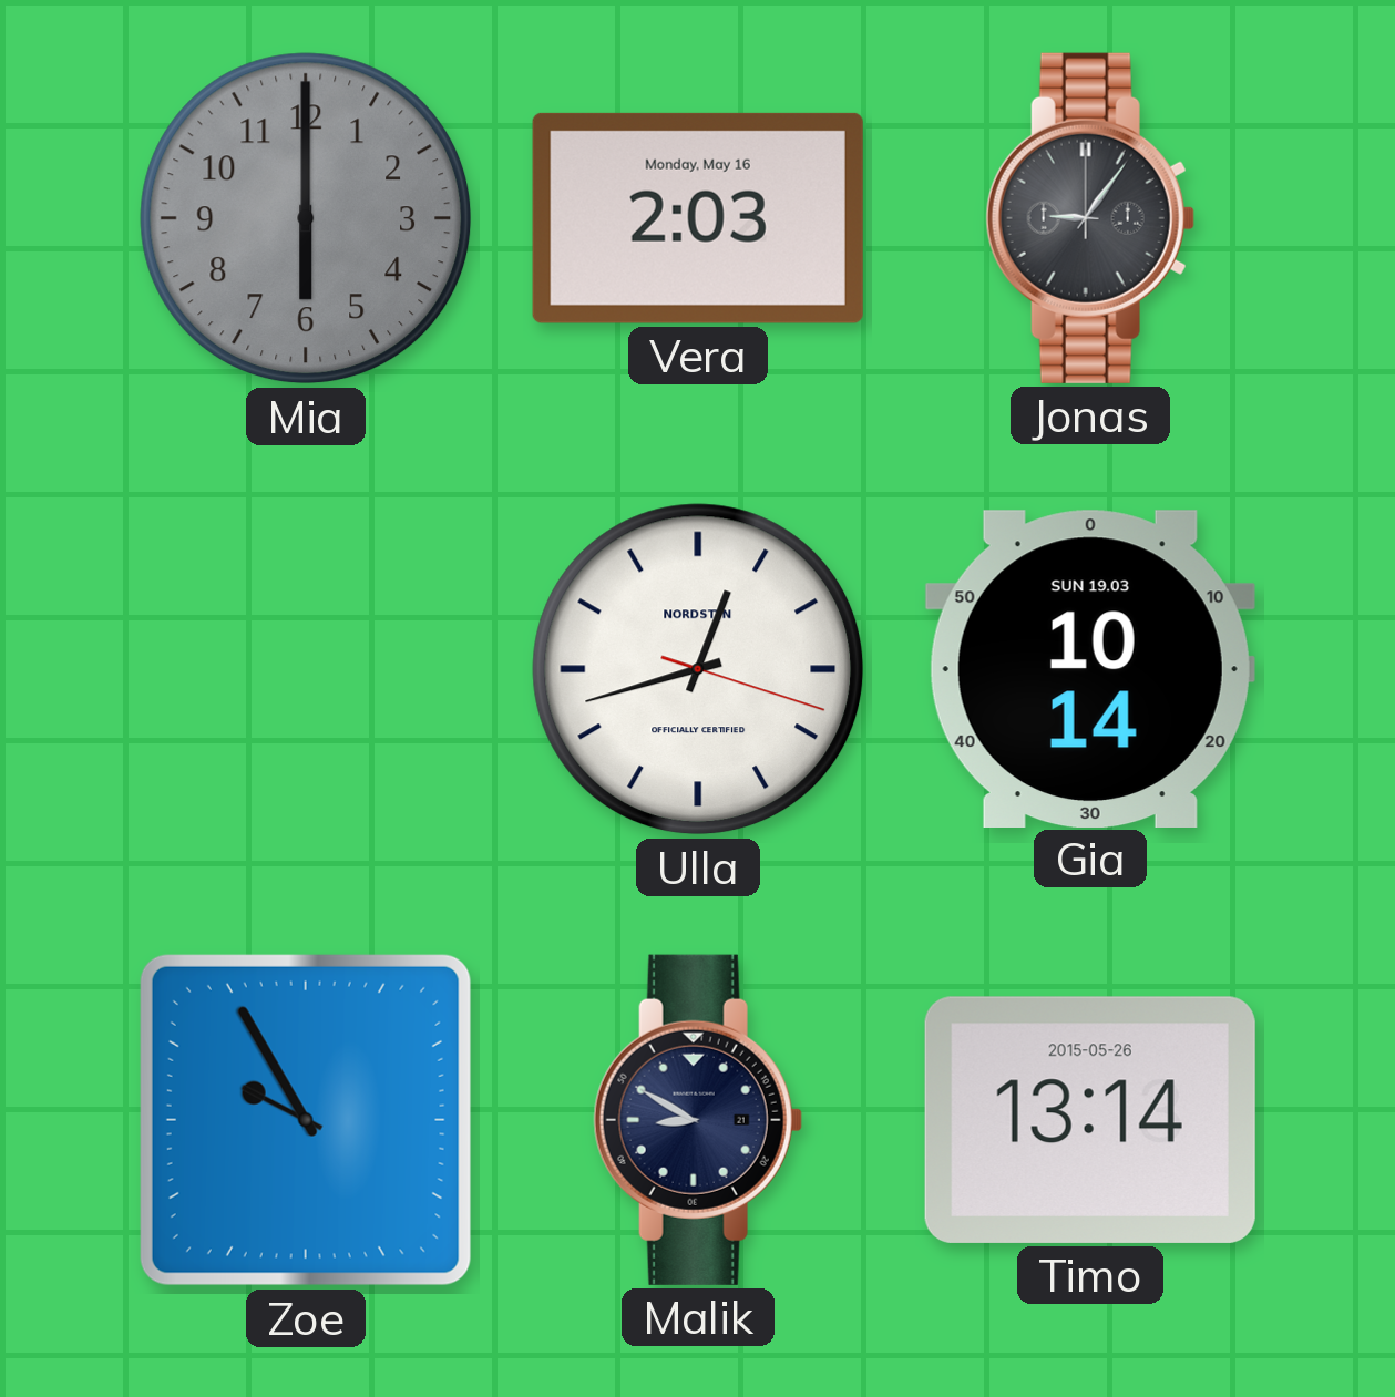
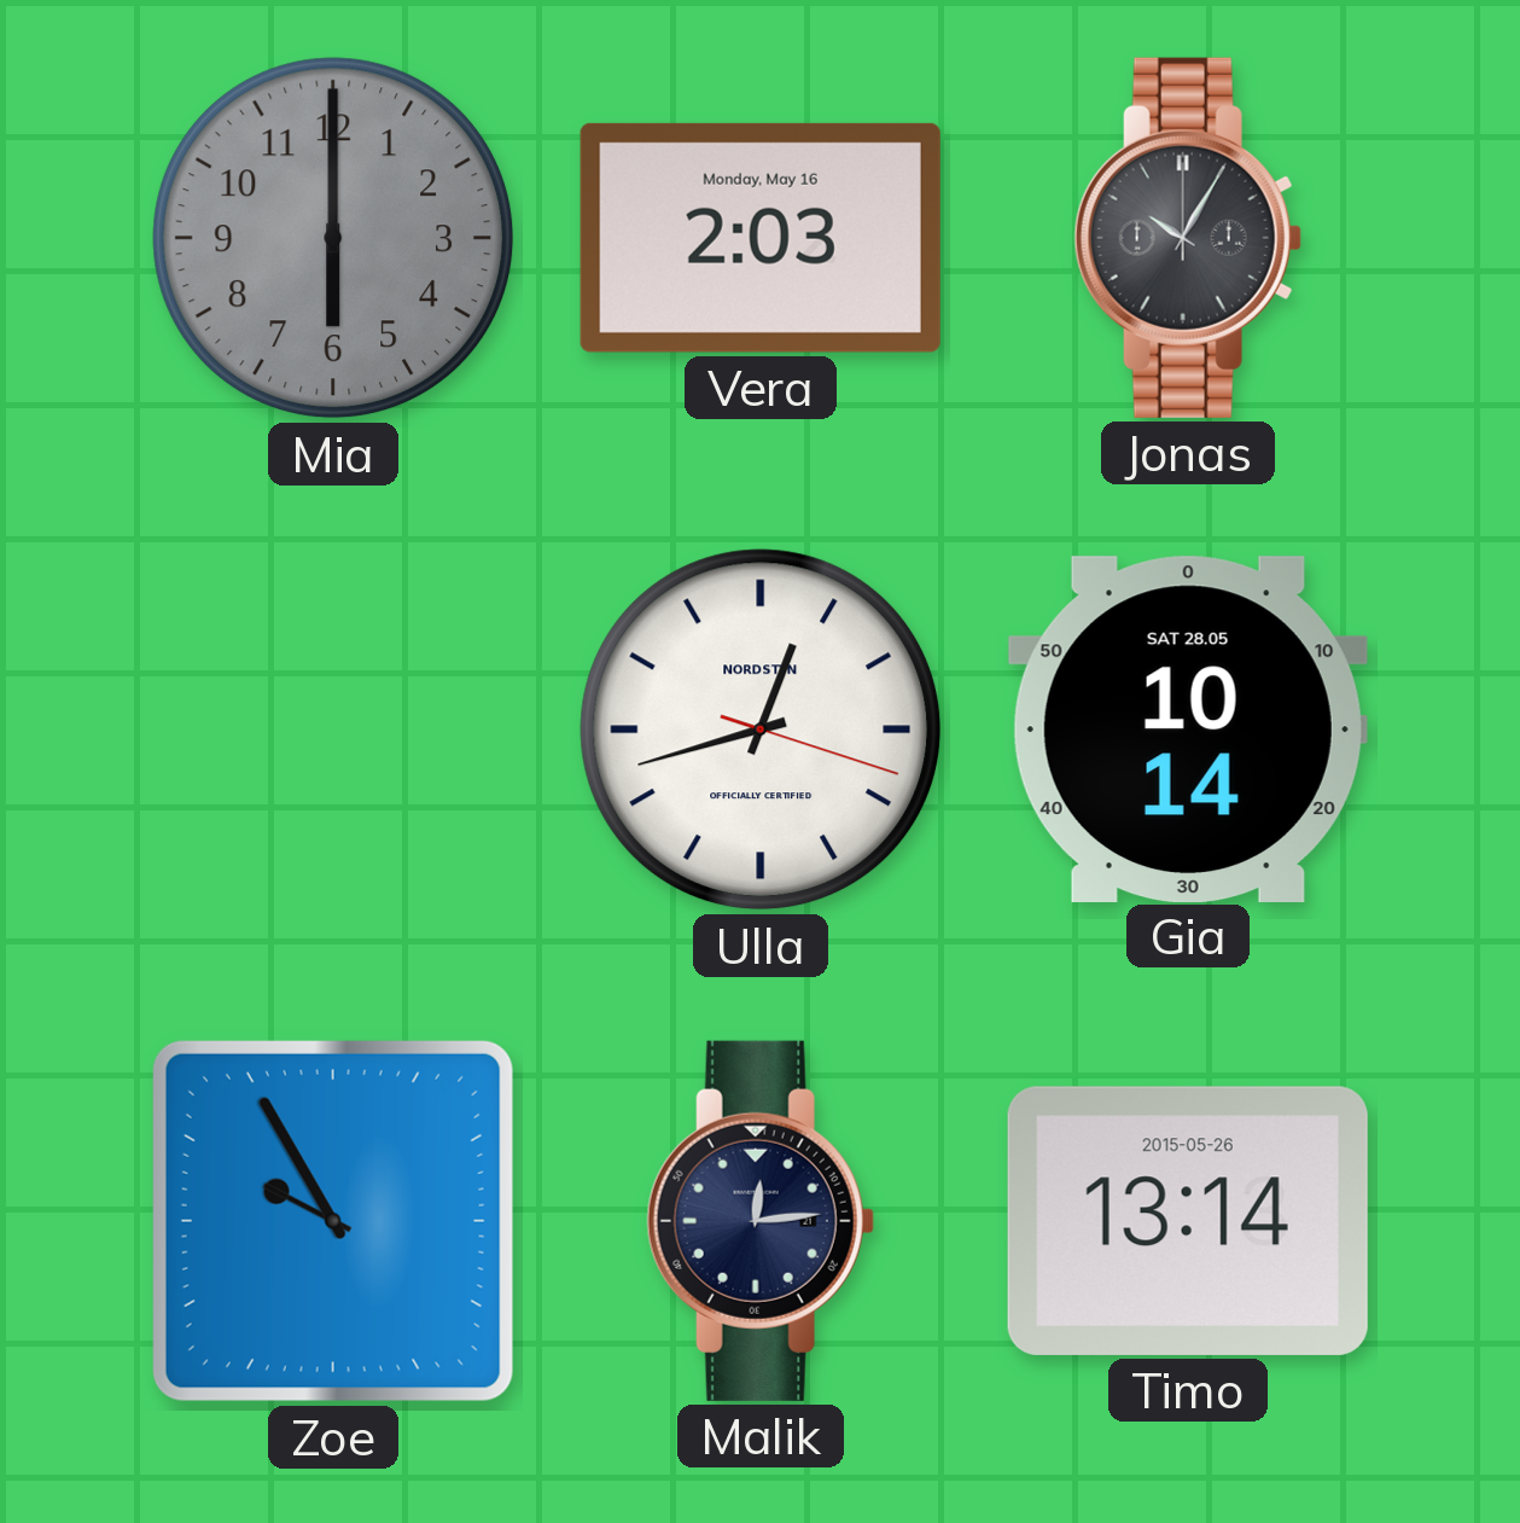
Jonas: 9:06 -> 10:05
Gia date: SUN 19.03 -> SAT 28.05
Malik: 8:50 -> 12:14
